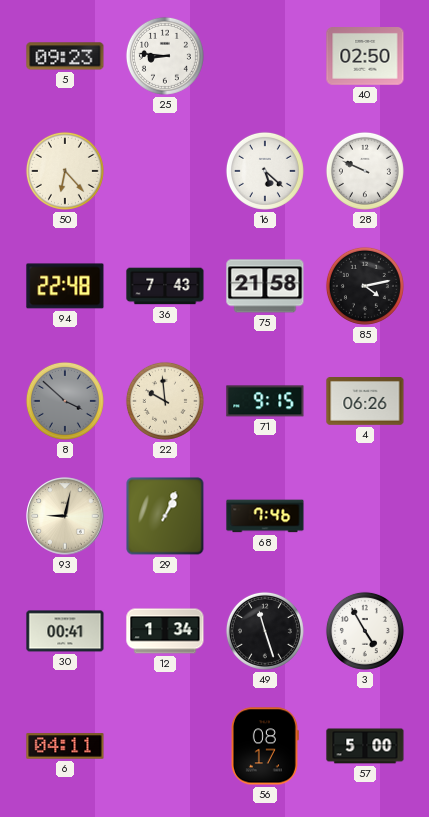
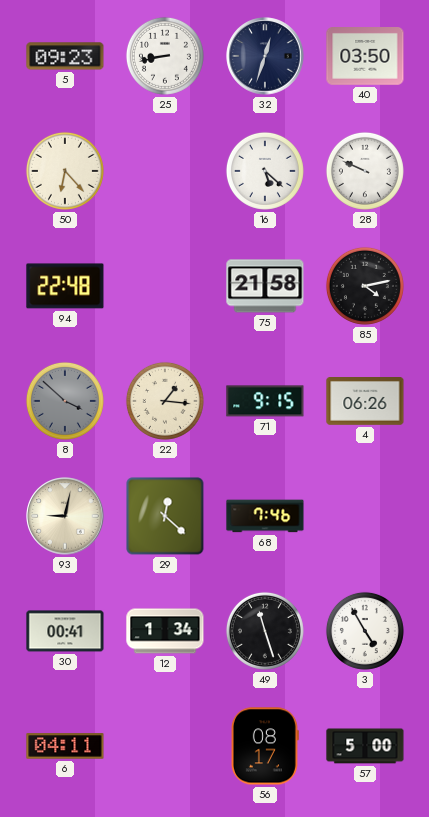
25: 8:46 -> 8:43
32: none -> 12:33
40: 02:50 -> 03:50
36: 7:43 -> none
22: 9:59 -> 1:16
29: 1:04 -> 12:22
